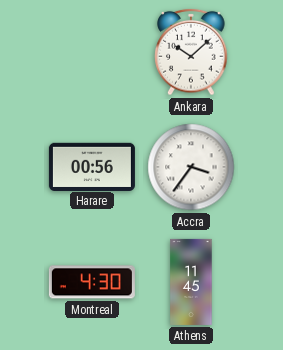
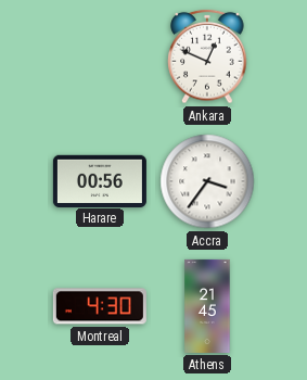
Ankara: 10:08 -> 12:49
Athens: 11:45 -> 21:45
